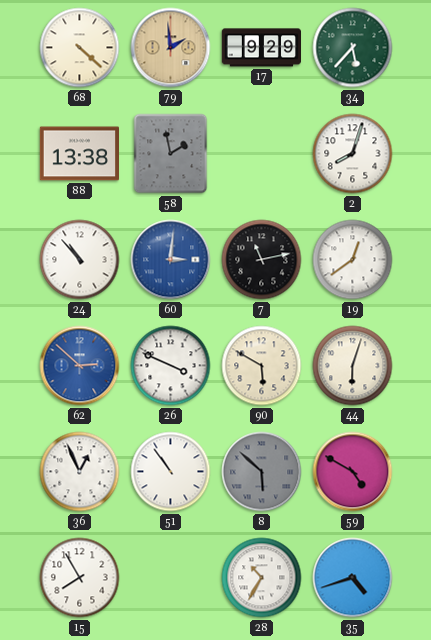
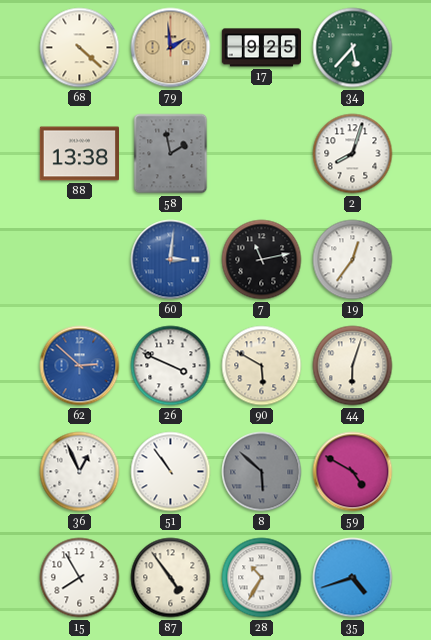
17: 9:29 -> 9:25
24: 10:53 -> none
19: 12:39 -> 12:36
87: none -> 4:54
